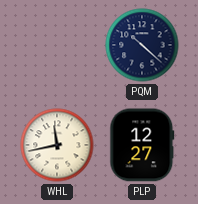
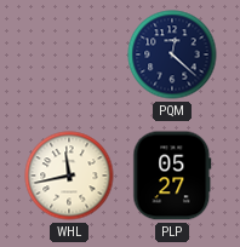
PQM: 10:22 -> 12:22
PLP: 12:27 -> 05:27
